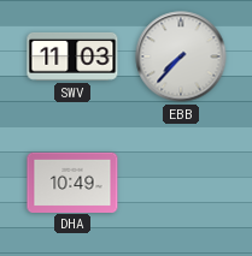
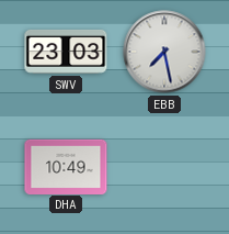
SWV: 11:03 -> 23:03
EBB: 7:37 -> 7:28
